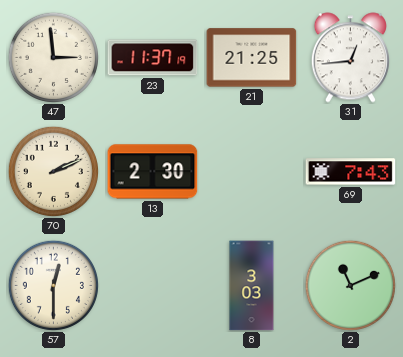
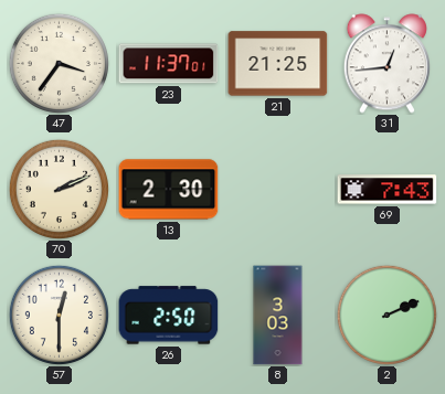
47: 2:59 -> 3:36
23: 11:37:19 -> 11:37:01
26: none -> 2:50
2: 11:11 -> 2:11
